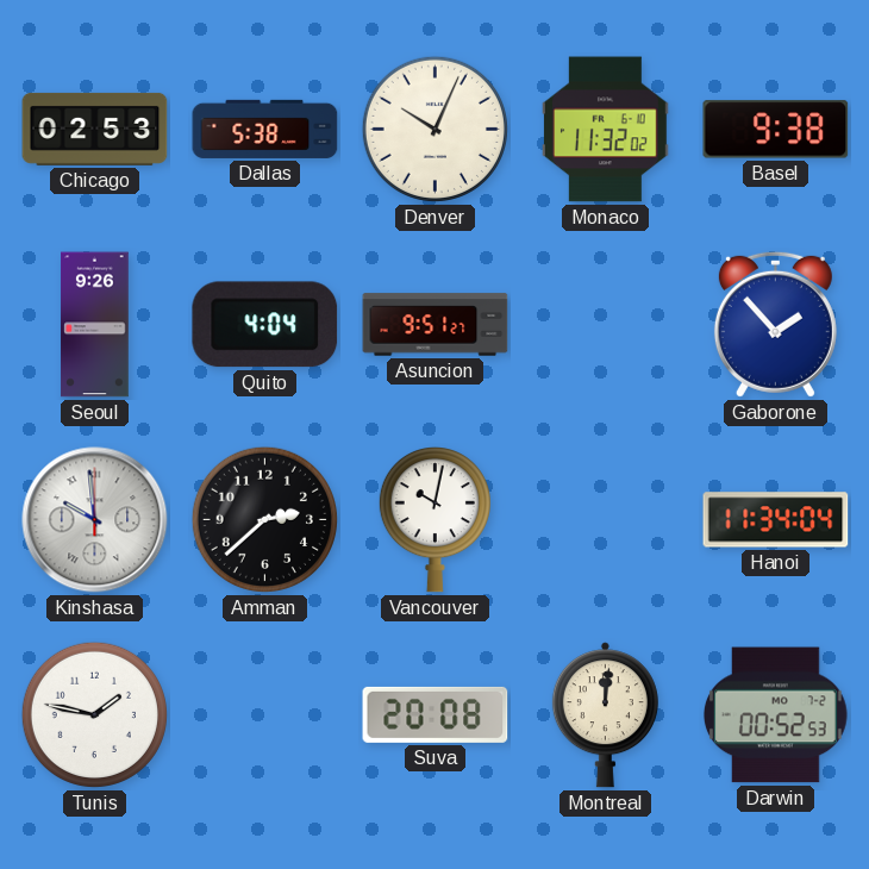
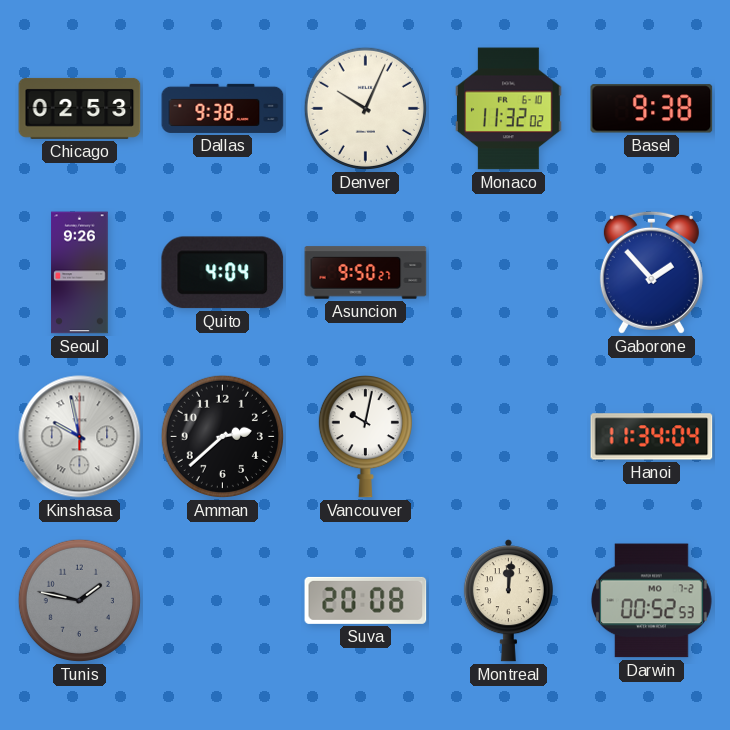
Dallas: 5:38 -> 9:38
Asuncion: 9:51 -> 9:50
Kinshasa: 9:59 -> 9:58
Tunis dial: white -> grey
